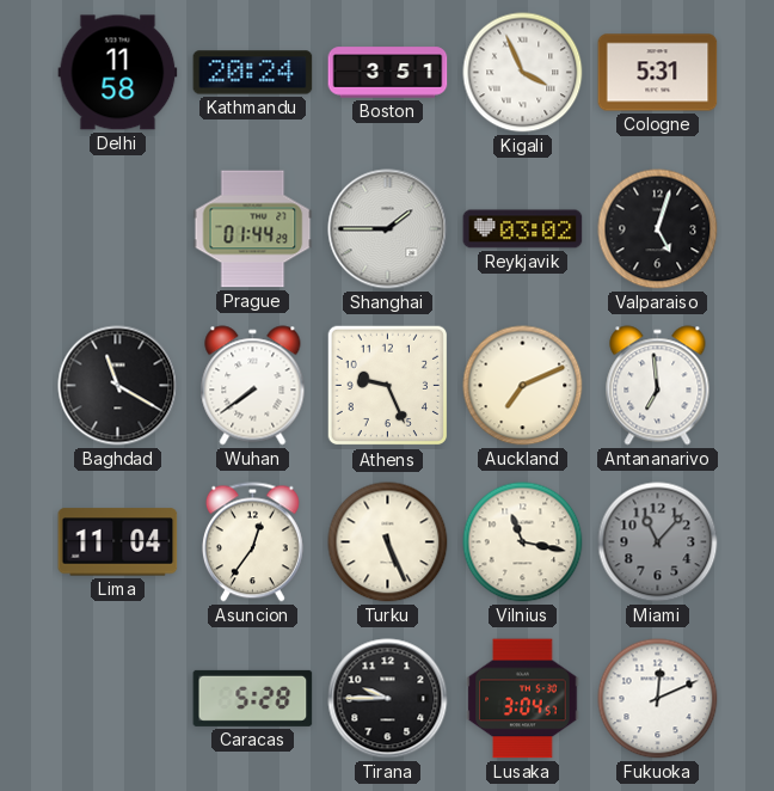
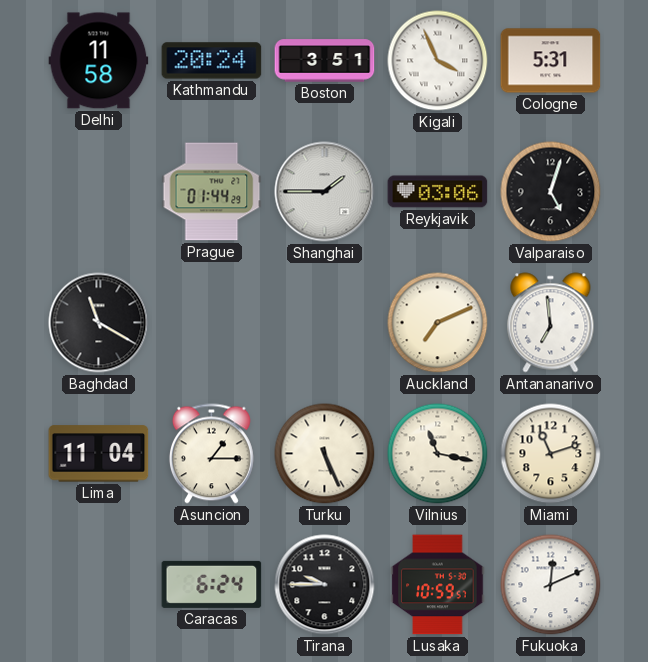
Reykjavik: 03:02 -> 03:06
Wuhan: 7:39 -> none
Athens: 9:26 -> none
Asuncion: 12:36 -> 1:15
Miami: 11:07 -> 11:12
Miami dial: grey -> cream
Caracas: 5:28 -> 6:24
Lusaka: 3:04 -> 10:59
